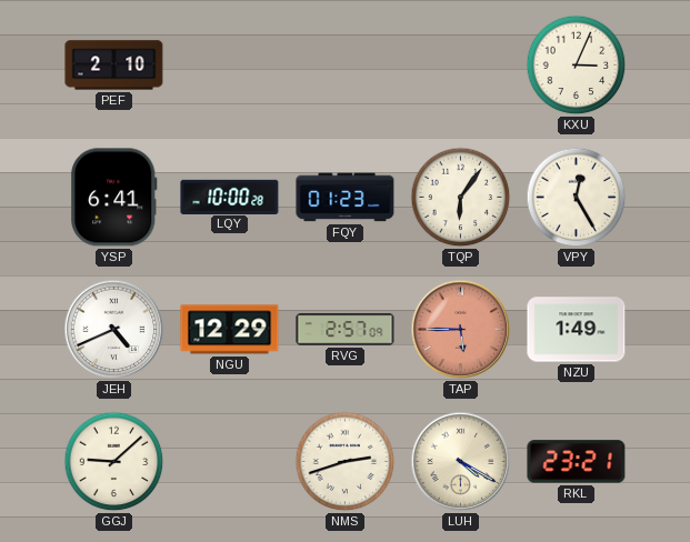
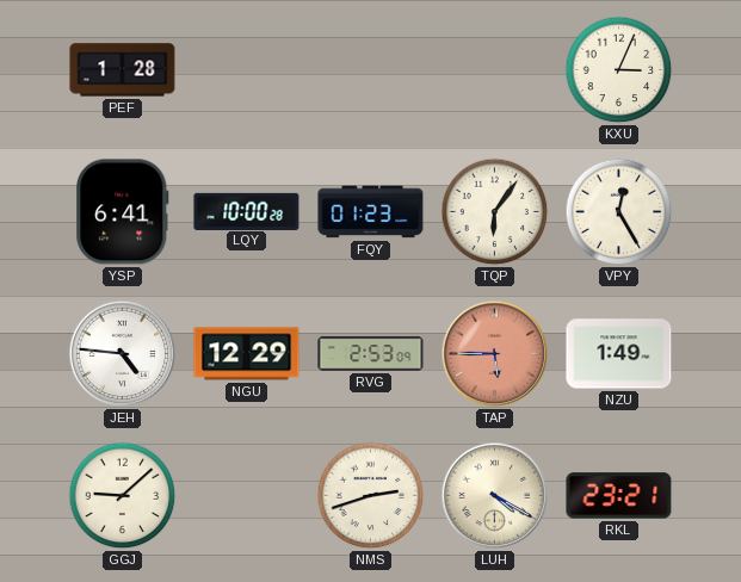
PEF: 2:10 -> 1:28
JEH: 4:41 -> 4:46
RVG: 2:57 -> 2:53
